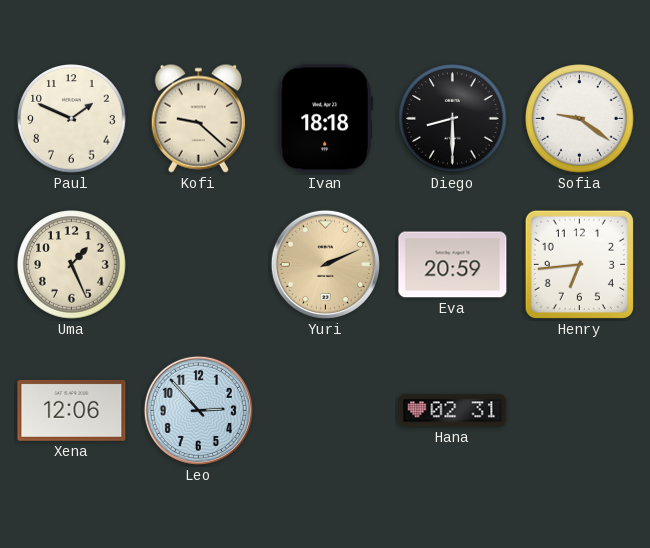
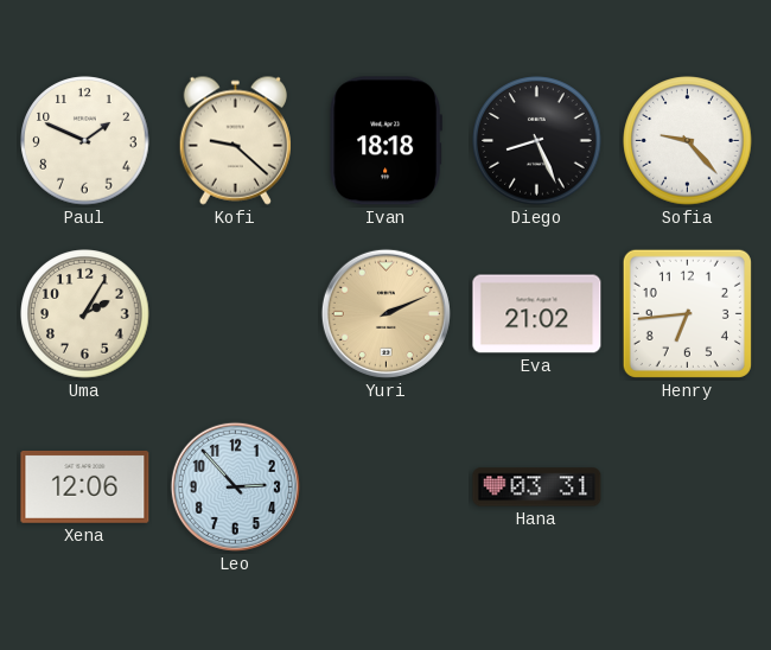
Diego: 8:30 -> 8:26
Sofia: 9:21 -> 9:23
Uma: 1:26 -> 2:05
Eva: 20:59 -> 21:02
Hana: 02:31 -> 03:31
